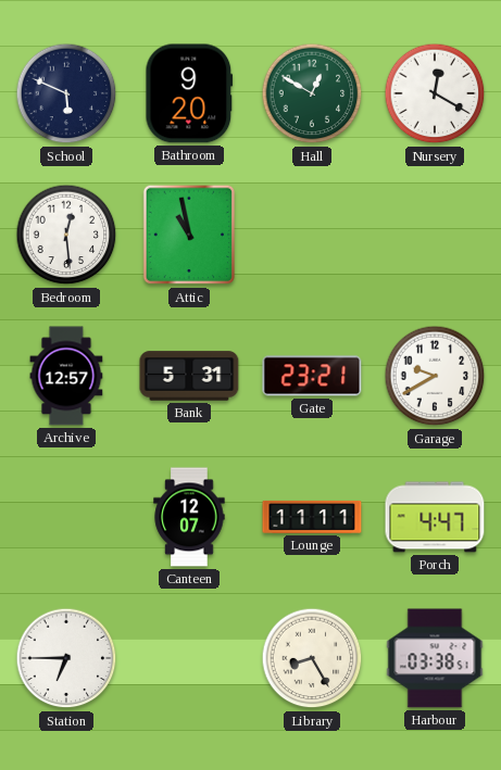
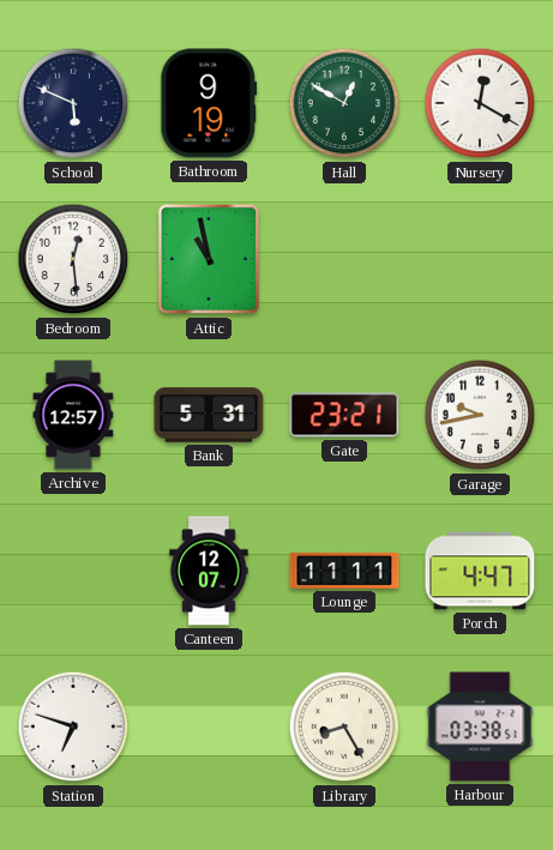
Bathroom: 9:20 -> 9:19
Garage: 9:40 -> 9:43
Station: 6:45 -> 6:48
